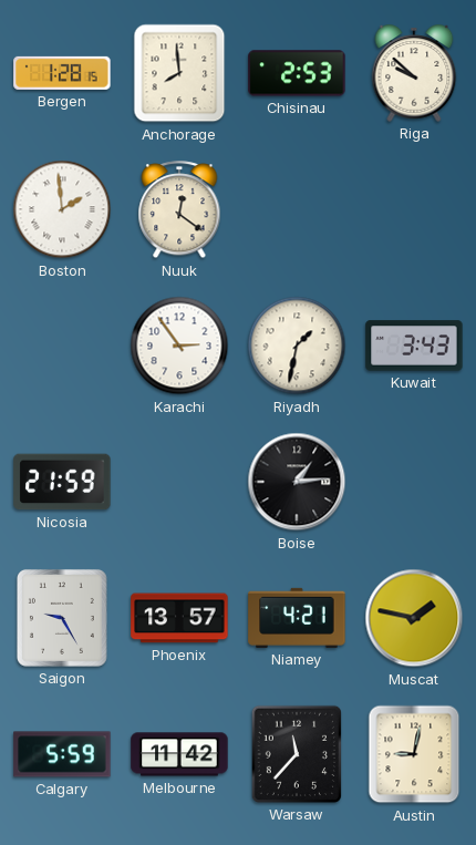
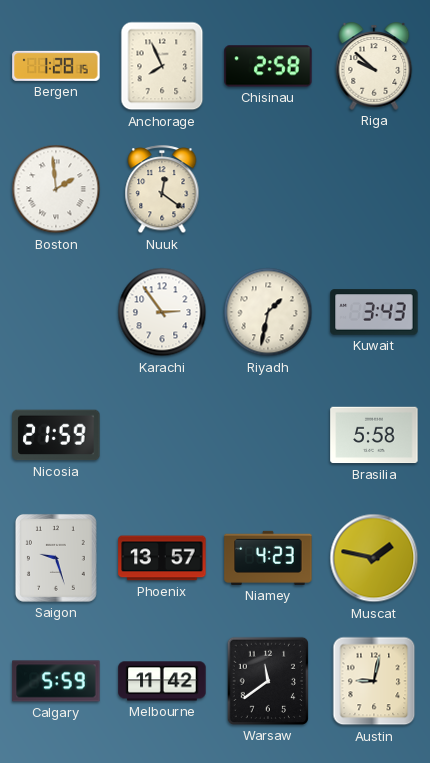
Anchorage: 7:59 -> 7:56
Chisinau: 2:53 -> 2:58
Boise: 1:14 -> none
Brasilia: none -> 5:58
Saigon: 9:25 -> 9:27
Niamey: 4:21 -> 4:23
Warsaw: 11:37 -> 11:39
